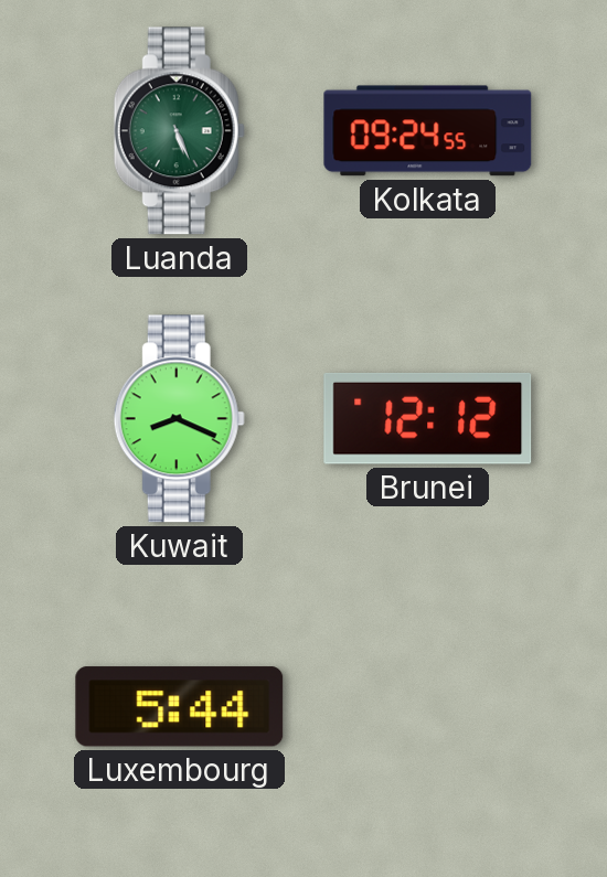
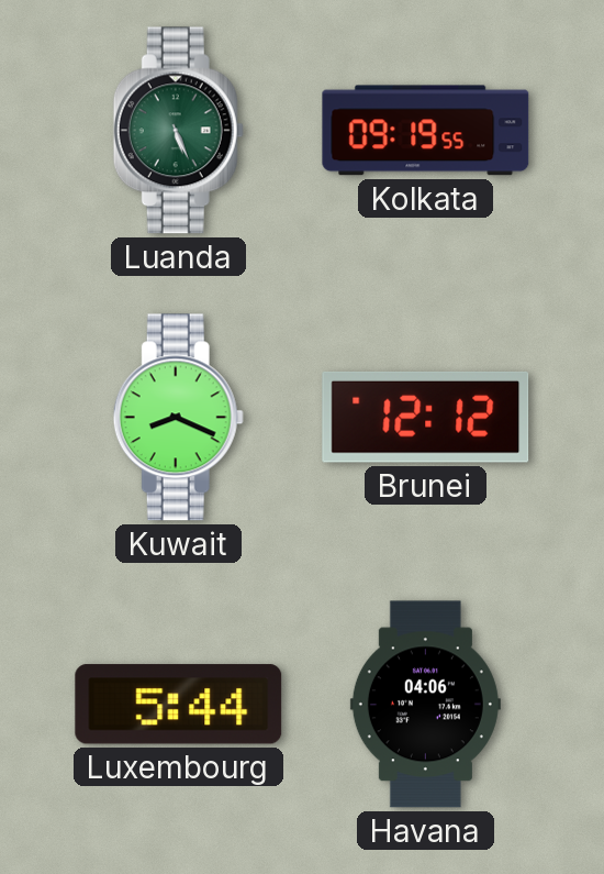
Kolkata: 09:24 -> 09:19
Havana: none -> 04:06
